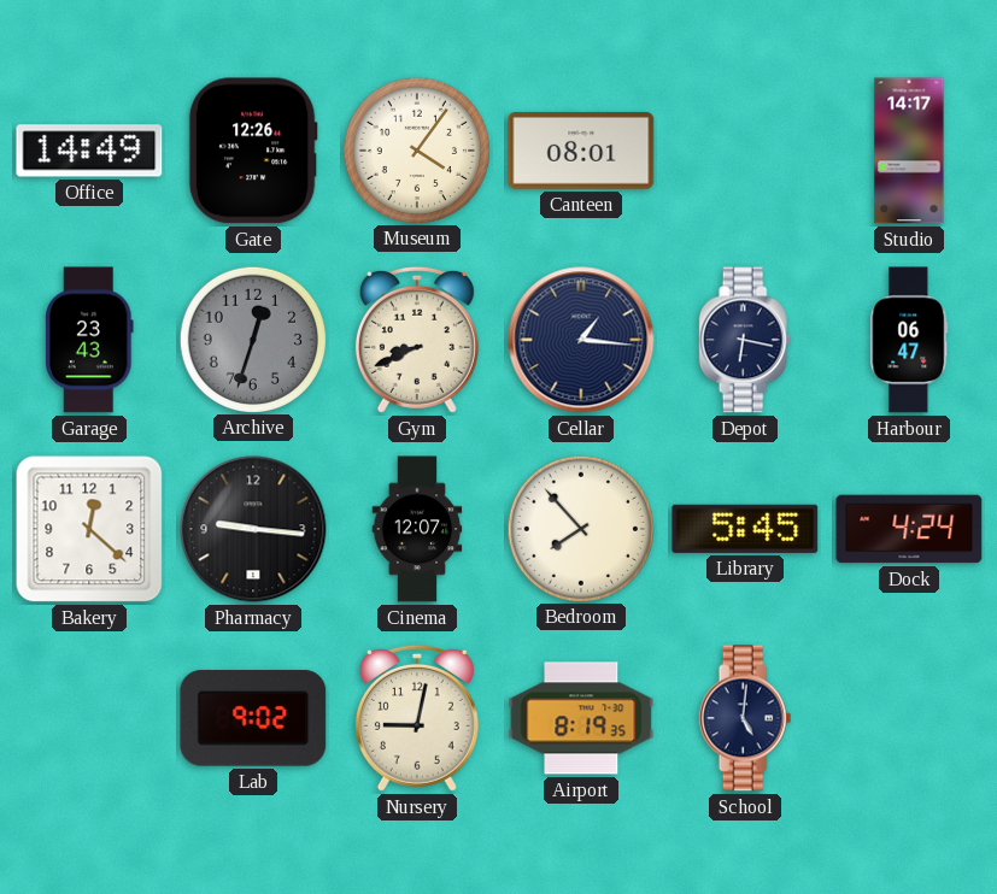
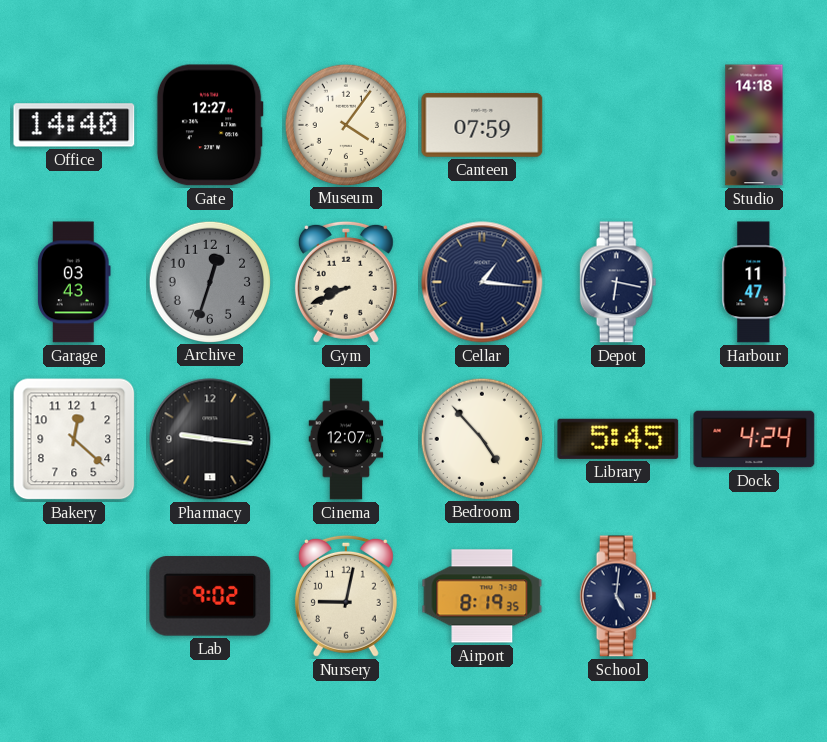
Office: 14:49 -> 14:40
Gate: 12:26 -> 12:27
Canteen: 08:01 -> 07:59
Studio: 14:17 -> 14:18
Garage: 23:43 -> 03:43
Harbour: 06:47 -> 11:47
Bedroom: 7:53 -> 4:53
